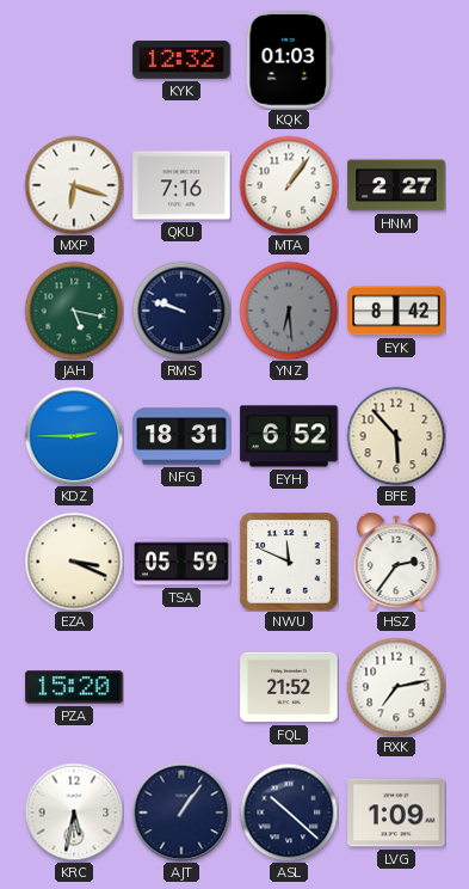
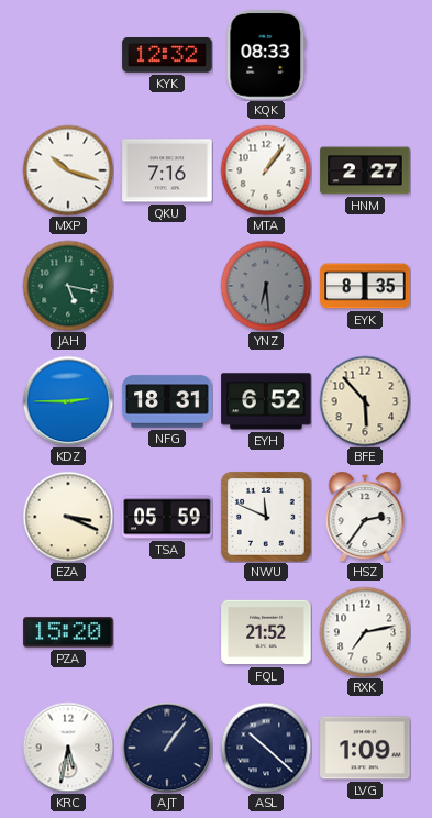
KQK: 01:03 -> 08:33
MXP: 6:18 -> 10:18
RMS: 9:48 -> none
EYK: 8:42 -> 8:35
